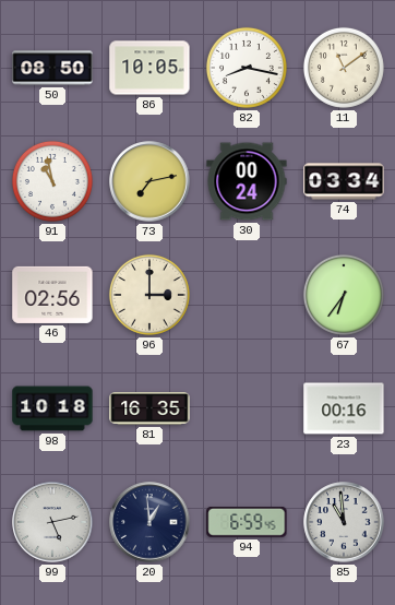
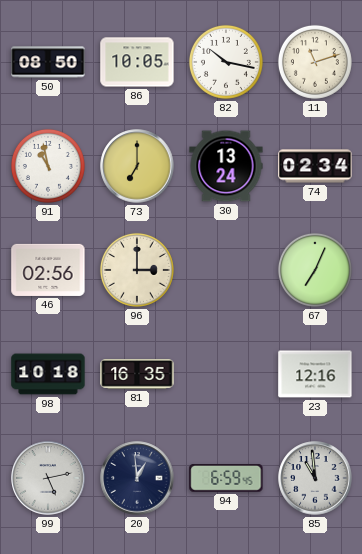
82: 8:17 -> 10:17
11: 11:09 -> 11:12
73: 7:13 -> 7:00
30: 00:24 -> 13:24
74: 03:34 -> 02:34
67: 6:36 -> 7:04
23: 00:16 -> 12:16
